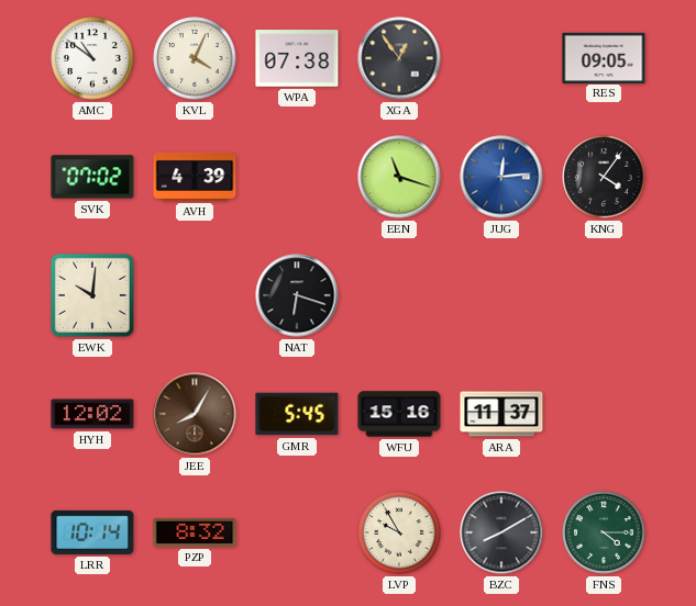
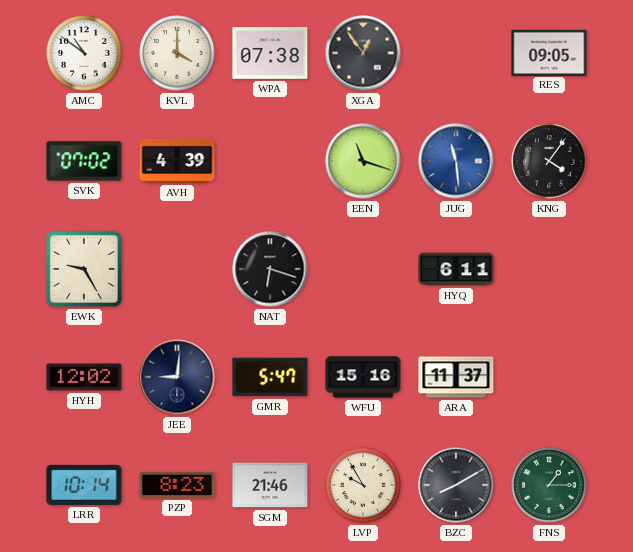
KVL: 4:04 -> 4:00
JUG: 12:14 -> 11:29
EWK: 10:01 -> 9:25
HYQ: none -> 6:11
JEE: 8:05 -> 9:01
JEE dial: brown -> navy
GMR: 5:45 -> 5:47
PZP: 8:32 -> 8:23
SGM: none -> 21:46
FNS: 4:15 -> 1:15
